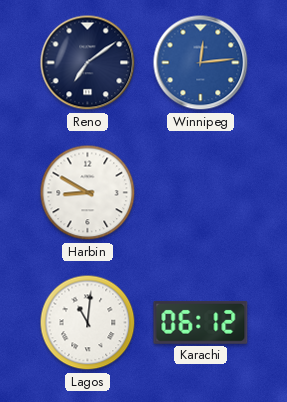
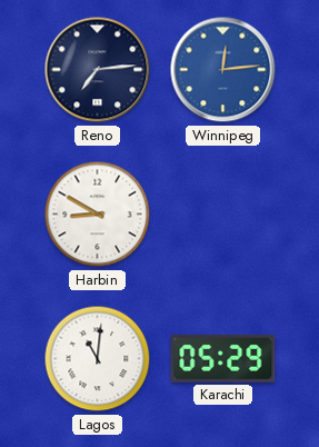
Reno: 7:09 -> 7:14
Karachi: 06:12 -> 05:29
